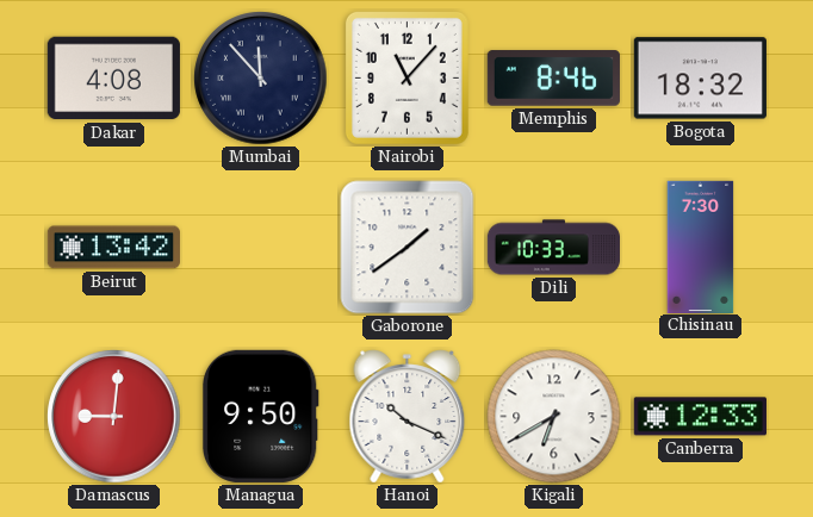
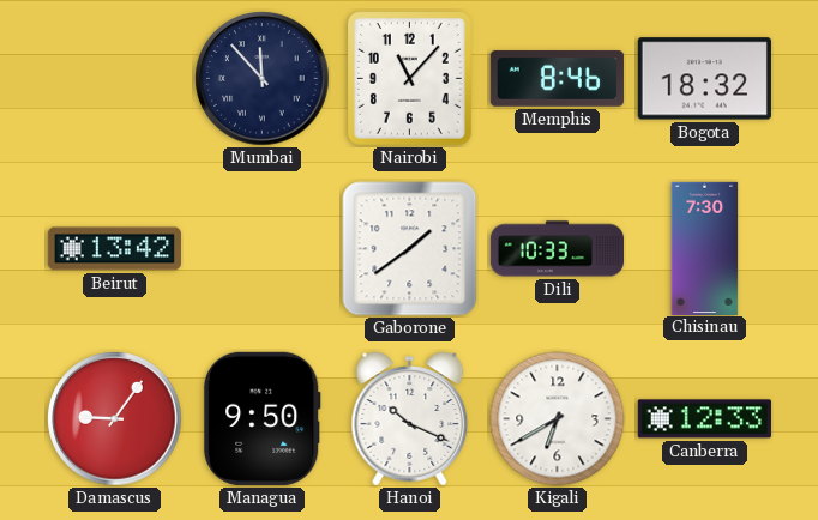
Dakar: 4:08 -> none
Damascus: 9:01 -> 9:06
